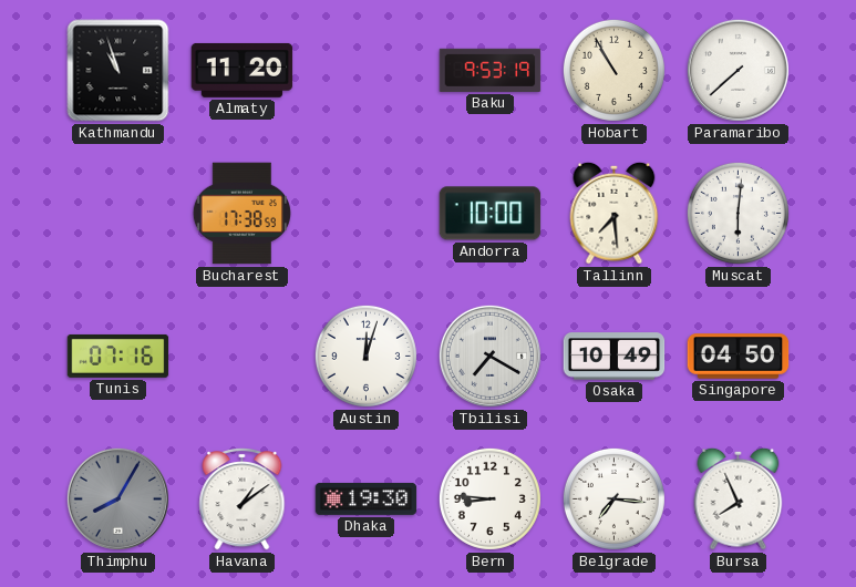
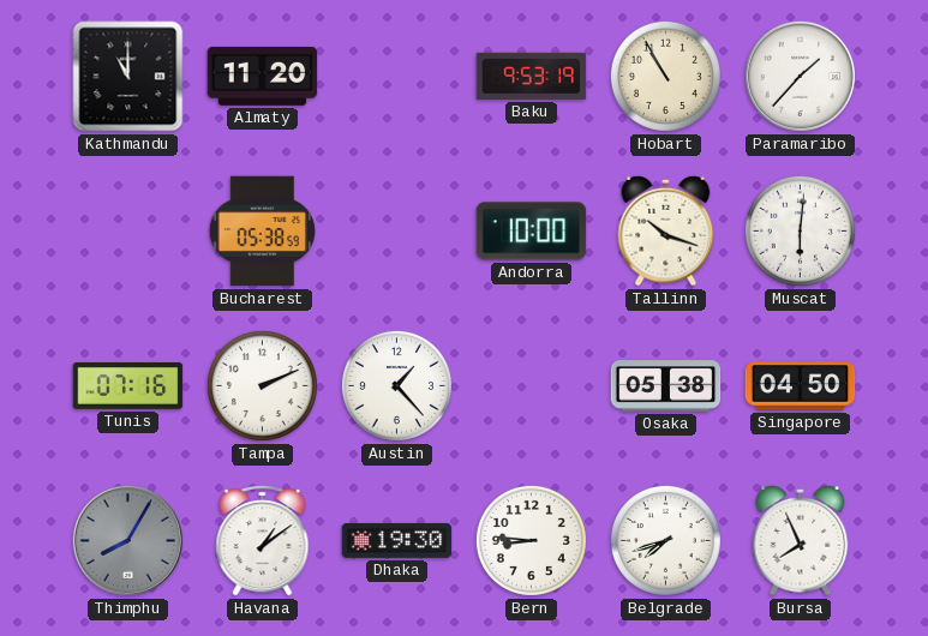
Kathmandu: 10:57 -> 11:00
Paramaribo: 7:38 -> 1:37
Bucharest: 17:38 -> 05:38
Tallinn: 7:29 -> 10:18
Tampa: none -> 2:11
Austin: 12:03 -> 1:23
Tbilisi: 7:20 -> none
Osaka: 10:49 -> 05:38
Belgrade: 7:16 -> 7:42
